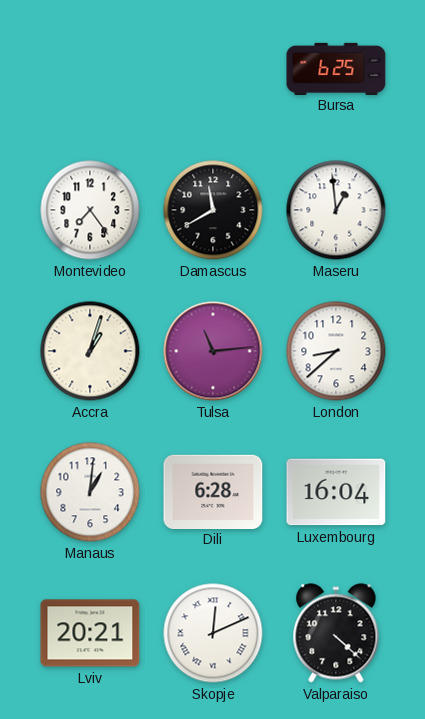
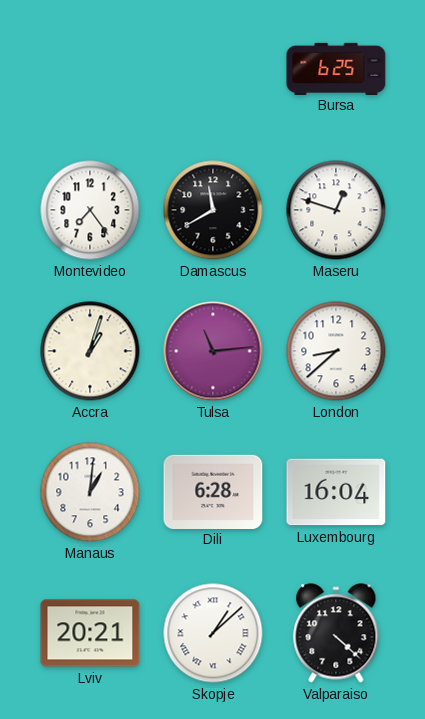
Maseru: 12:59 -> 12:48
Skopje: 12:11 -> 1:08
